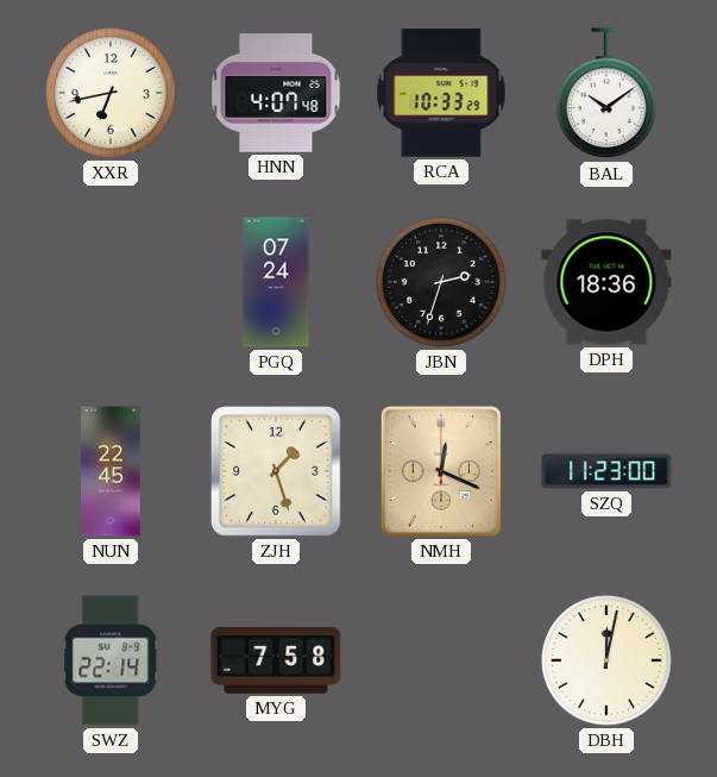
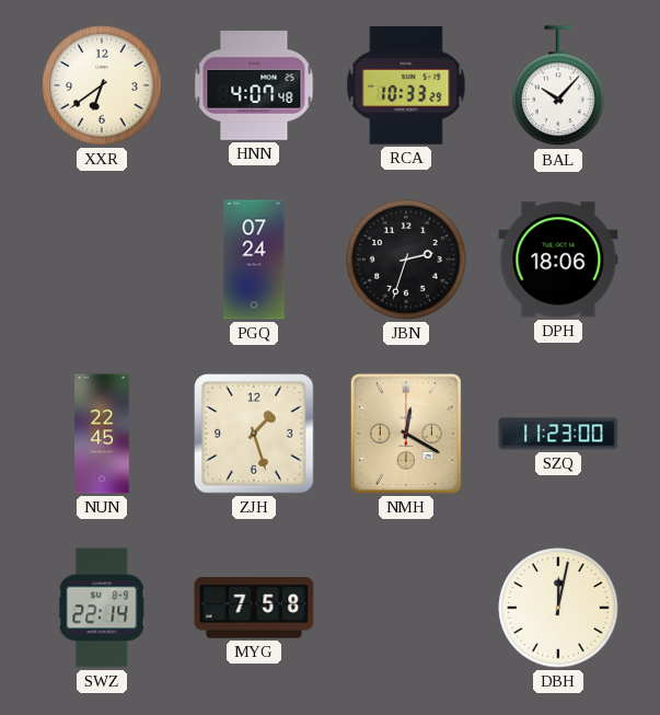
XXR: 6:43 -> 6:39
BAL: 10:09 -> 10:07
DPH: 18:36 -> 18:06
NMH: 12:19 -> 12:20
